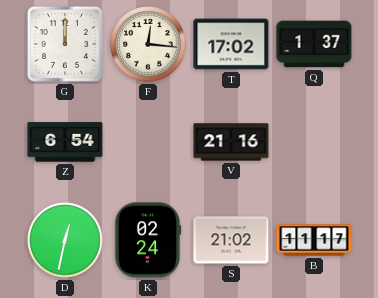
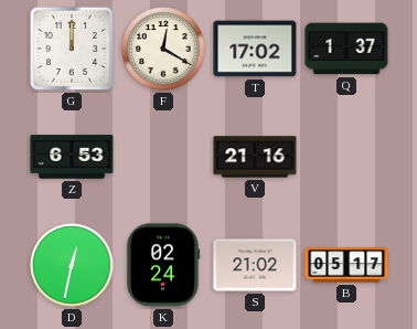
F: 12:16 -> 12:20
Z: 6:54 -> 6:53
B: 11:17 -> 05:17
